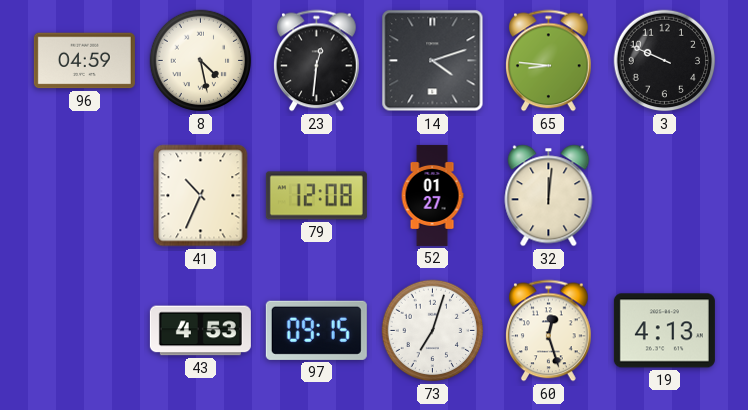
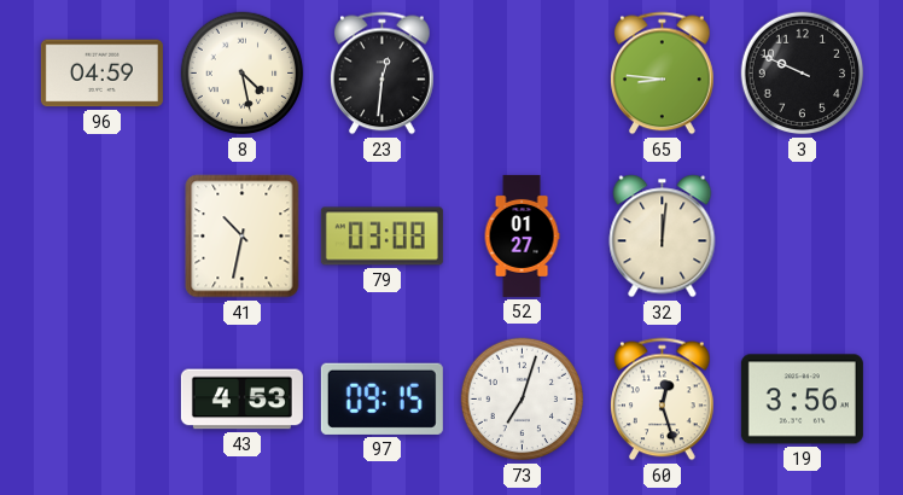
14: 4:12 -> none
41: 10:34 -> 10:32
79: 12:08 -> 03:08
19: 4:13 -> 3:56
